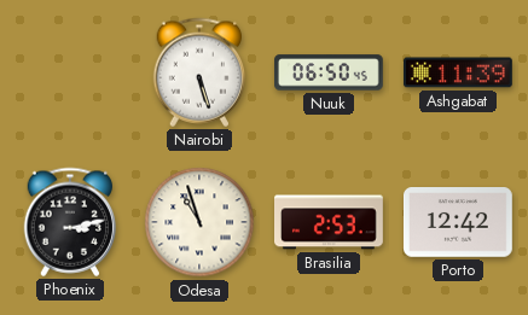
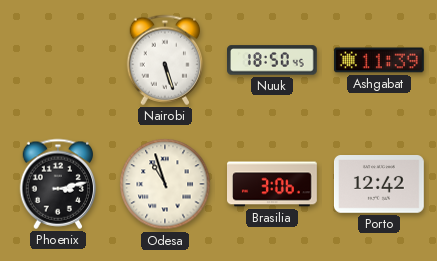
Nuuk: 06:50 -> 18:50
Brasilia: 2:53 -> 3:06
